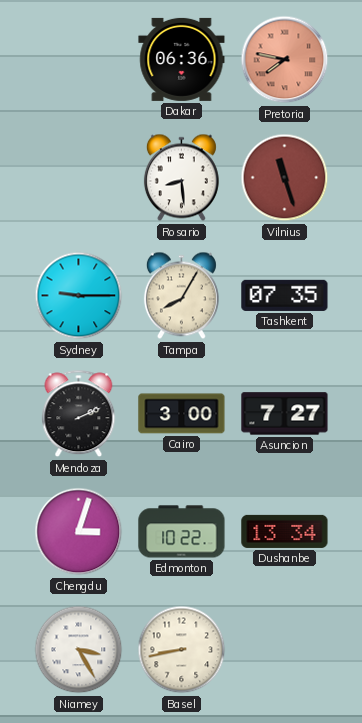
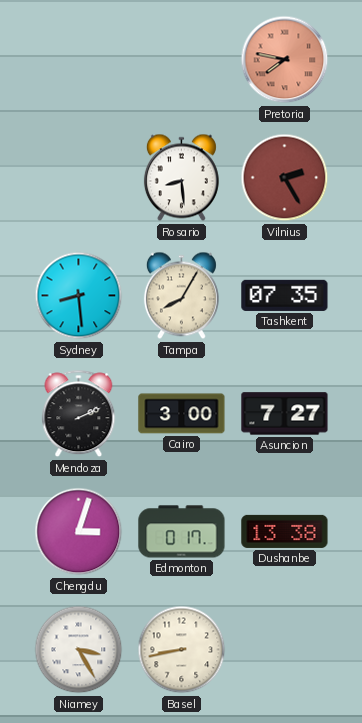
Dakar: 06:36 -> none
Vilnius: 11:27 -> 2:25
Sydney: 9:15 -> 8:29
Edmonton: 10:22 -> 0:17
Dushanbe: 13:34 -> 13:38
